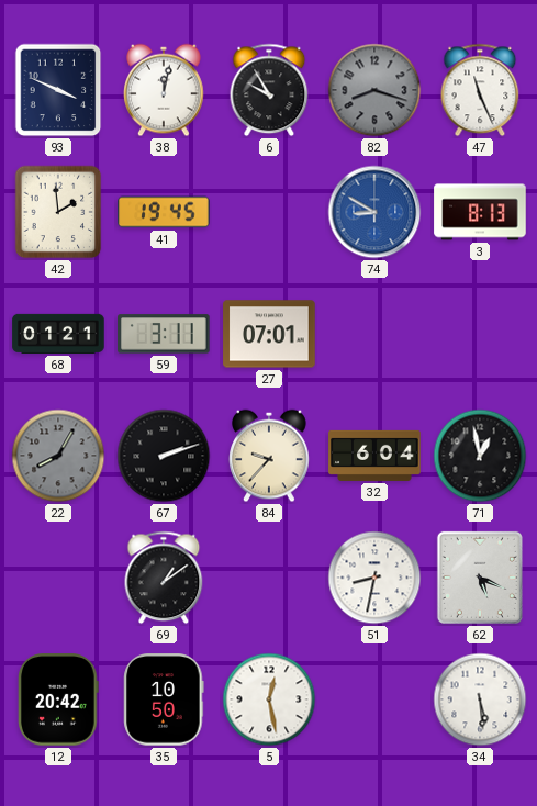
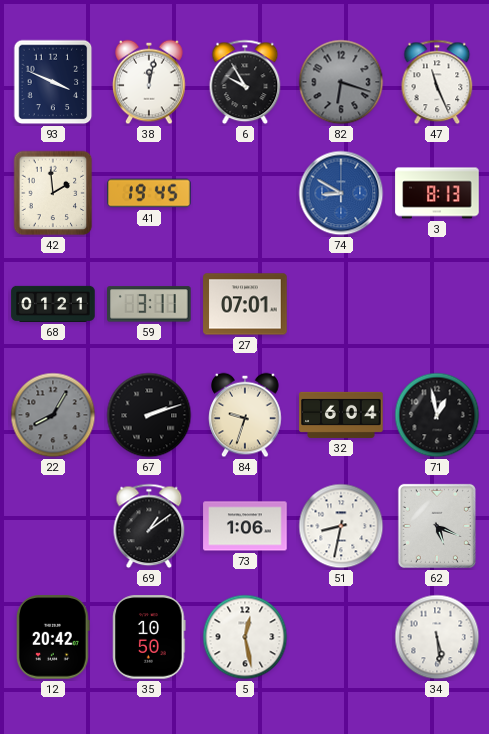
82: 8:18 -> 6:18
84: 9:37 -> 9:33
73: none -> 1:06
